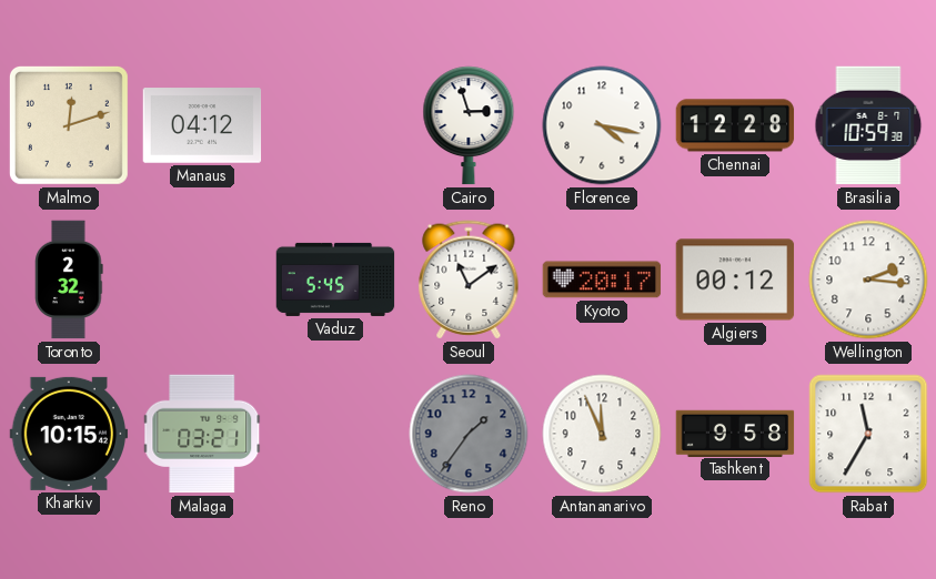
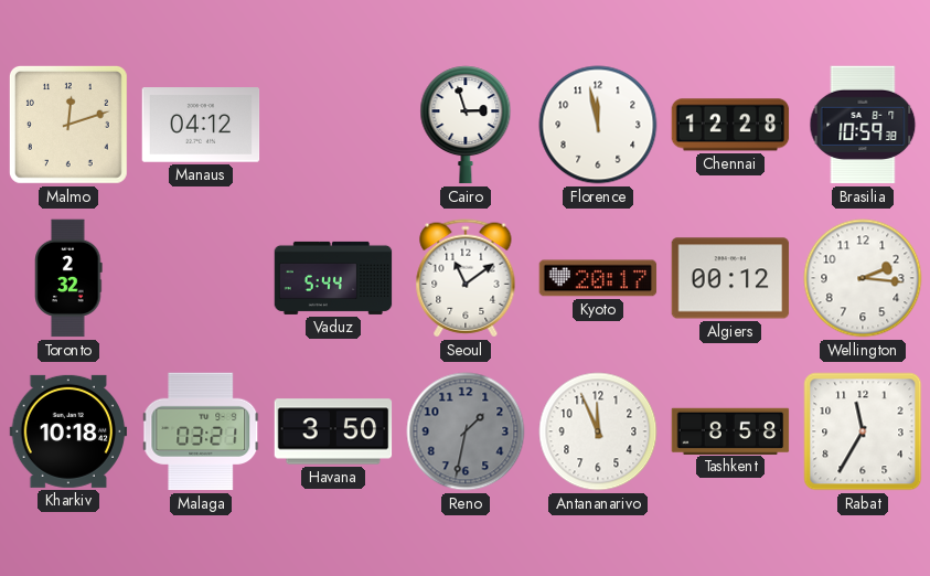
Florence: 4:17 -> 11:58
Vaduz: 5:45 -> 5:44
Kharkiv: 10:15 -> 10:18
Havana: none -> 3:50
Reno: 1:36 -> 1:32
Tashkent: 9:58 -> 8:58
